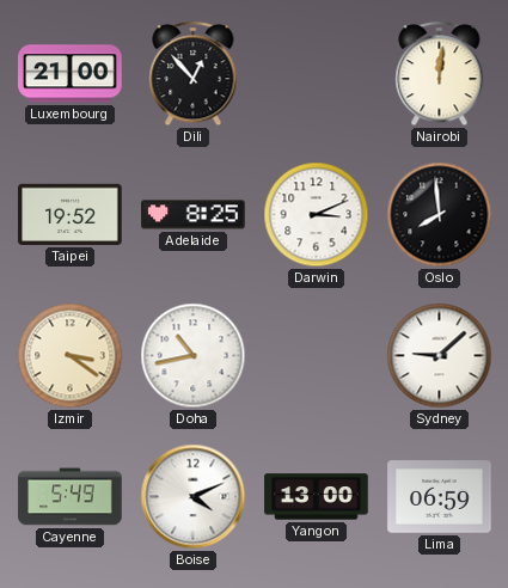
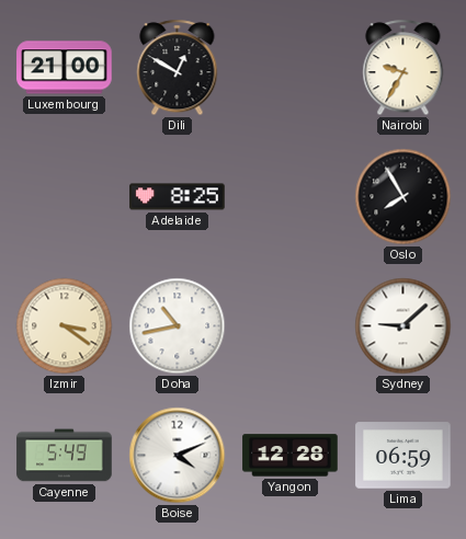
Dili: 12:53 -> 12:50
Nairobi: 12:01 -> 9:35
Taipei: 19:52 -> none
Darwin: 3:11 -> none
Oslo: 7:59 -> 7:55
Yangon: 13:00 -> 12:28
